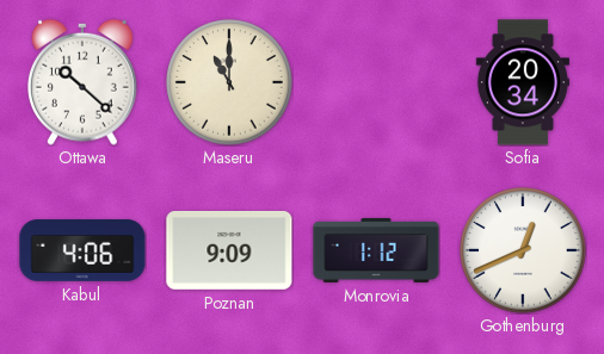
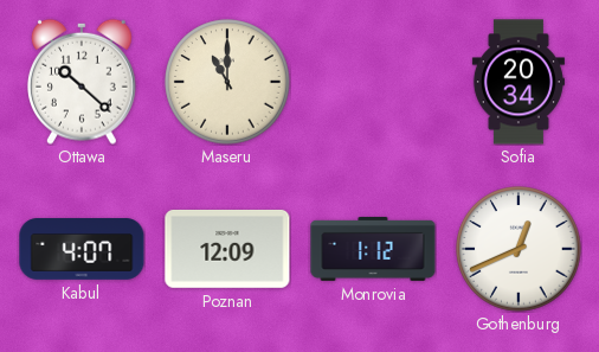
Kabul: 4:06 -> 4:07
Poznan: 9:09 -> 12:09
